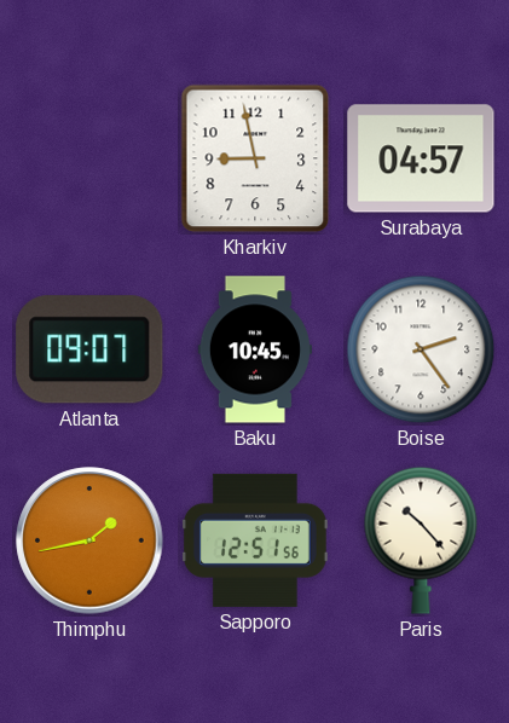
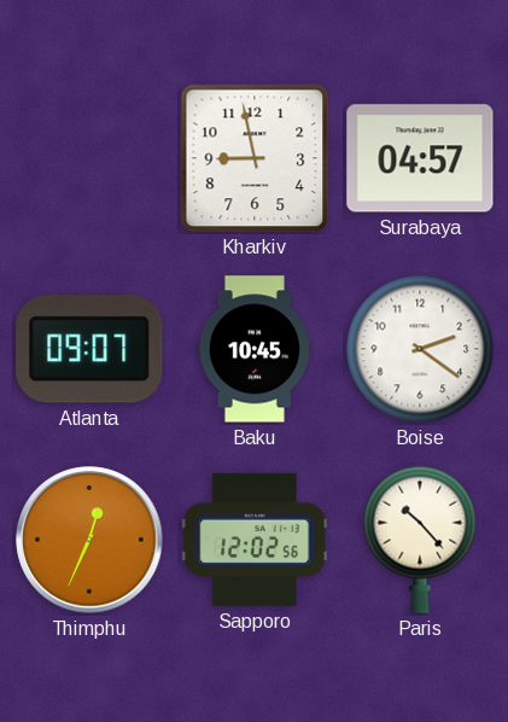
Boise: 2:24 -> 2:21
Thimphu: 1:43 -> 12:34
Sapporo: 12:51 -> 12:02
